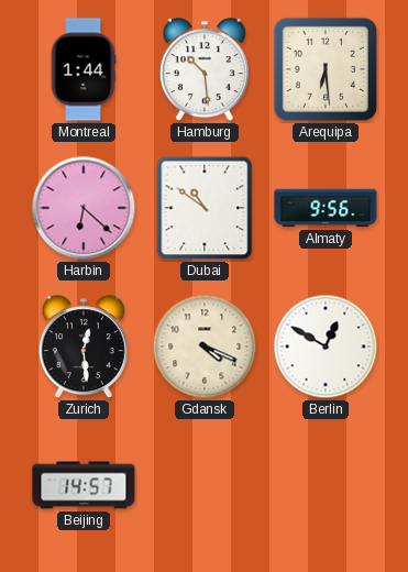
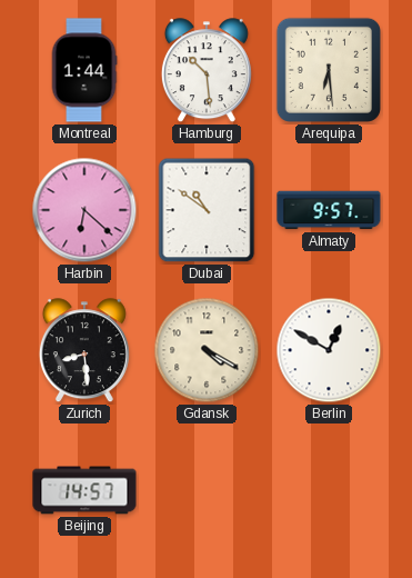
Almaty: 9:56 -> 9:57
Zurich: 12:29 -> 8:29
Gdansk: 4:19 -> 4:20
